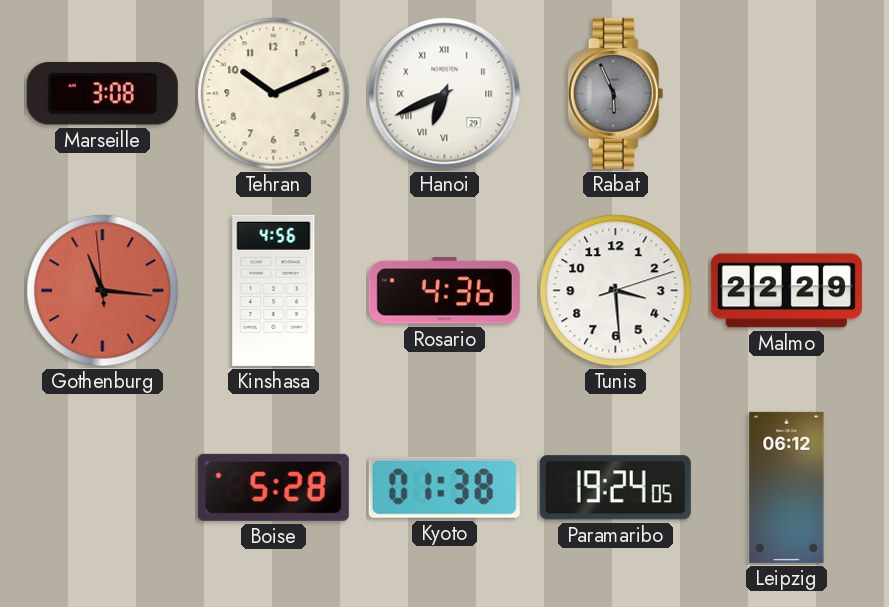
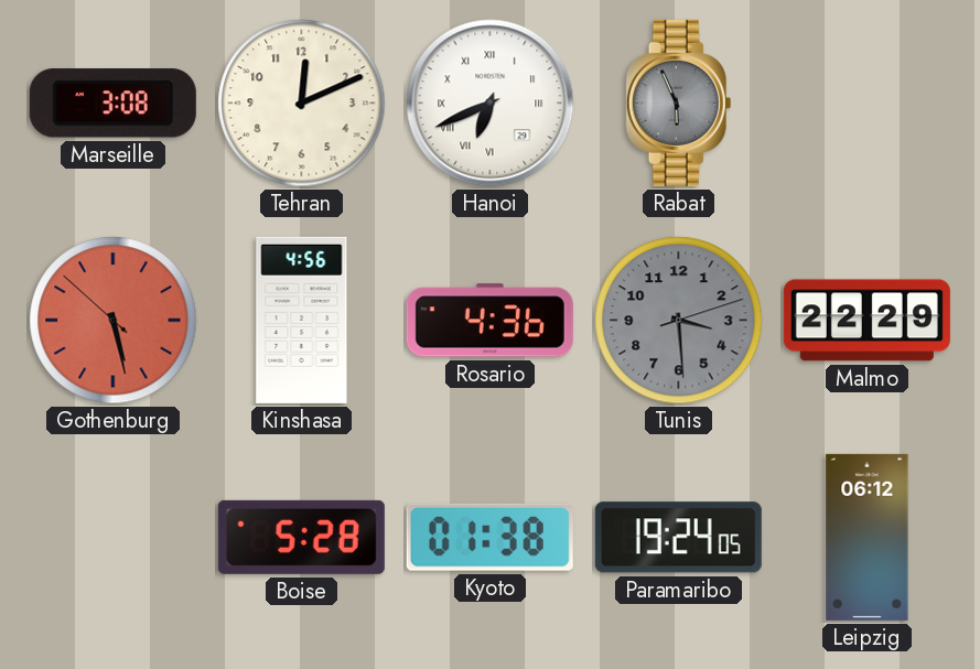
Tehran: 10:11 -> 12:11
Gothenburg: 11:15 -> 5:27
Tunis dial: white -> grey
